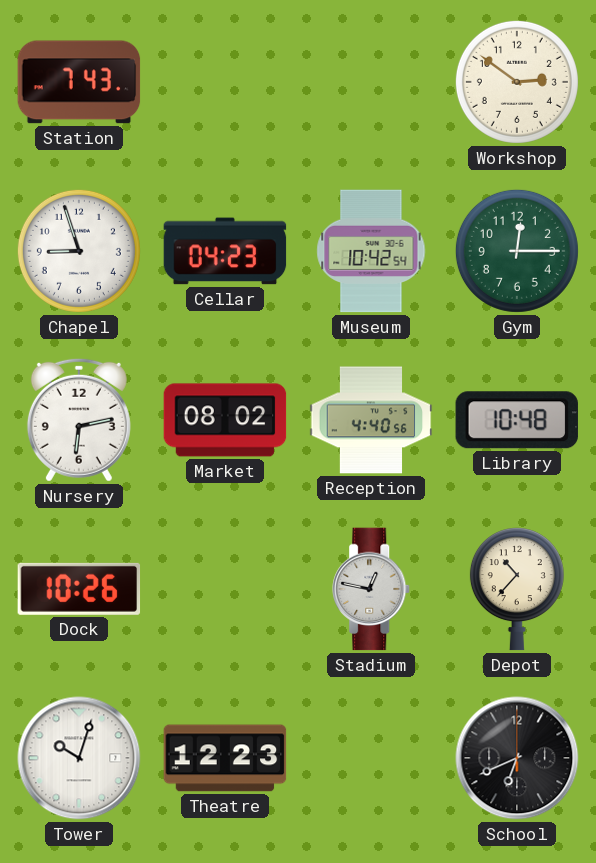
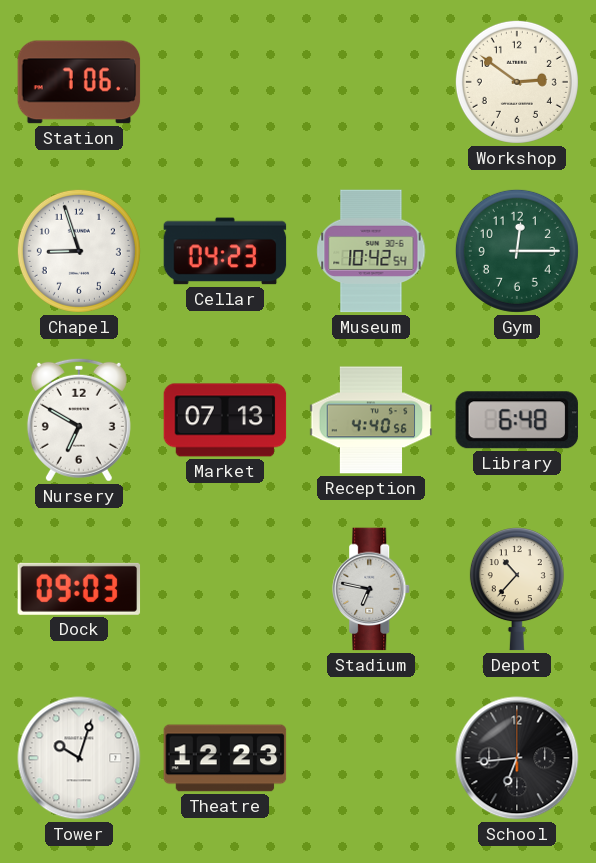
Station: 7:43 -> 7:06
Nursery: 6:13 -> 6:50
Market: 08:02 -> 07:13
Library: 10:48 -> 6:48
Dock: 10:26 -> 09:03
Stadium: 12:47 -> 6:47
School: 6:41 -> 6:44
